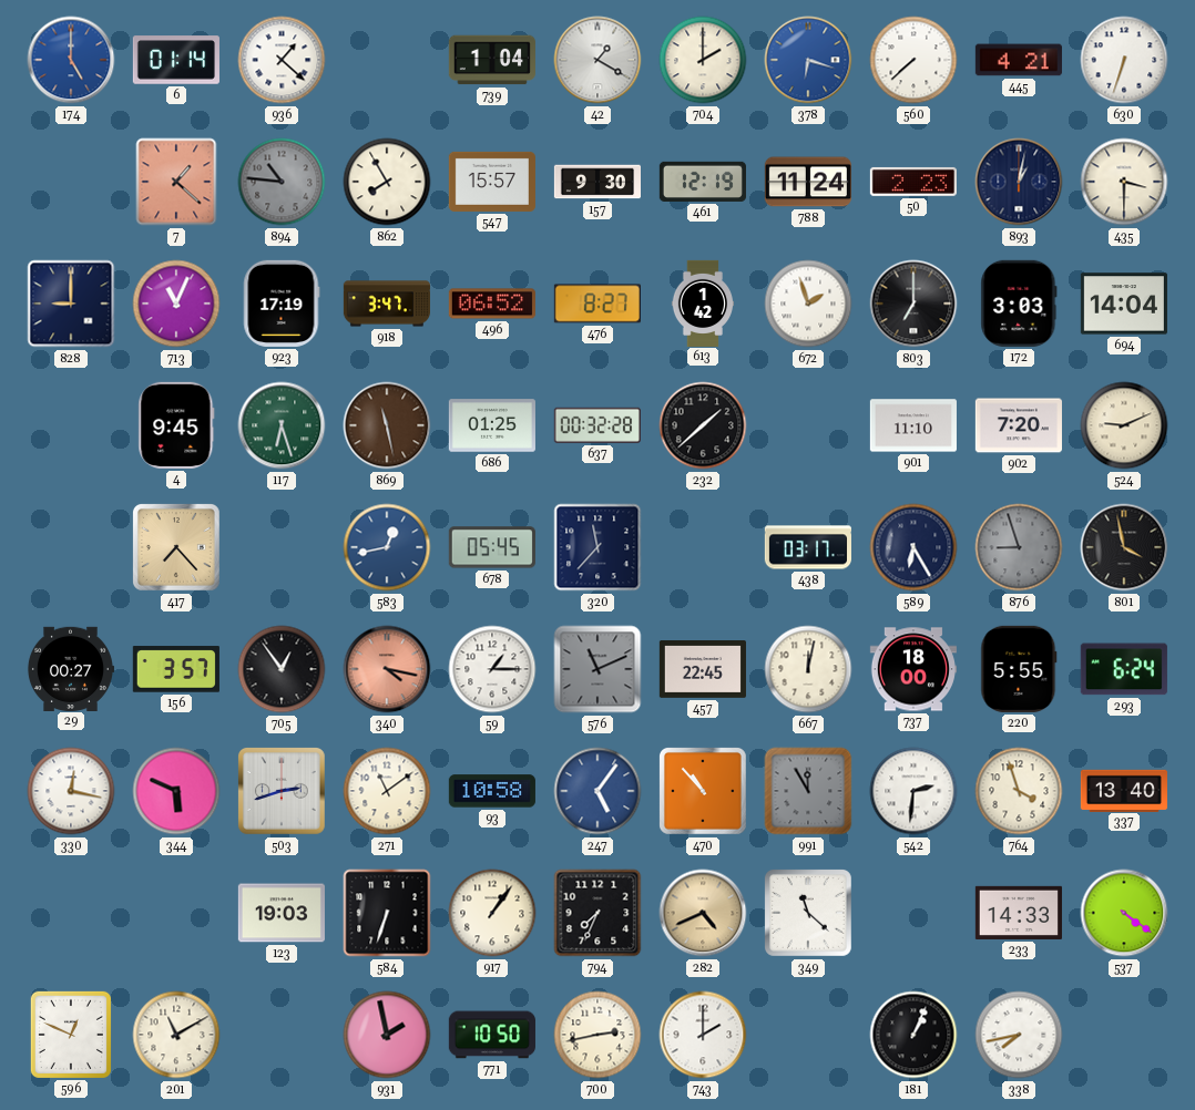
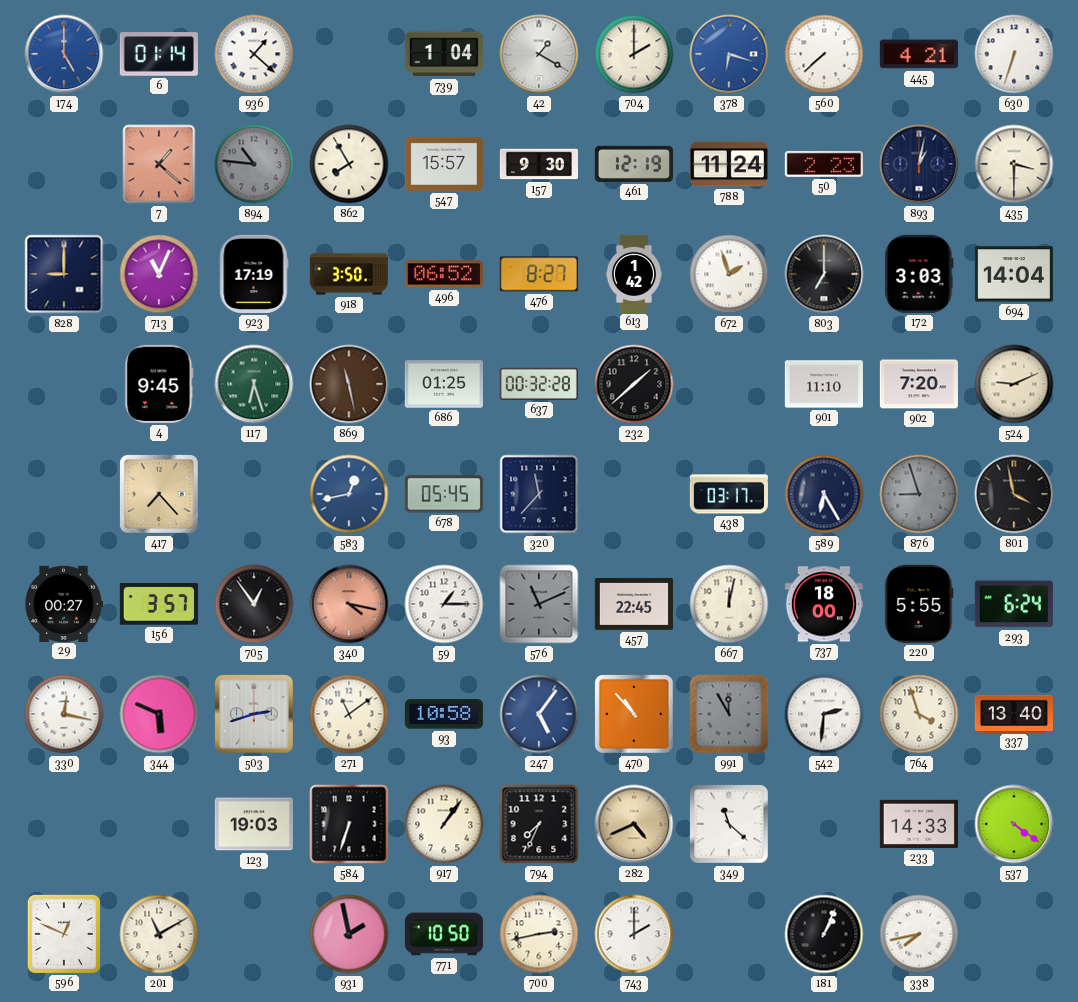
918: 3:47 -> 3:50
